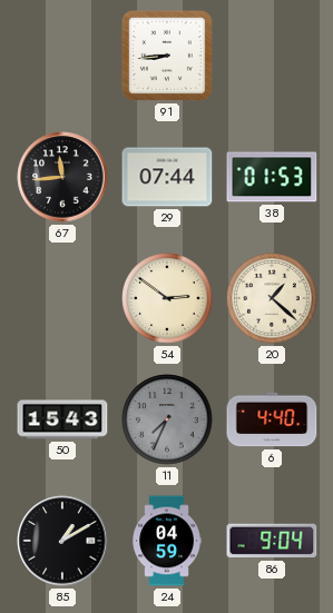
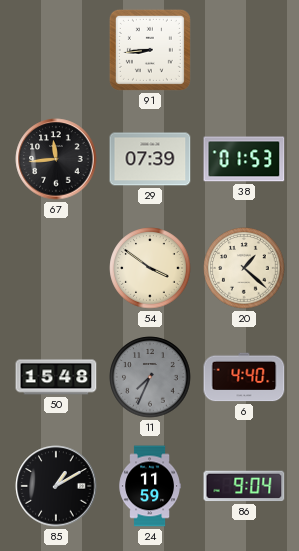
29: 07:44 -> 07:39
54: 2:51 -> 3:51
50: 15:43 -> 15:48
24: 04:59 -> 11:59
